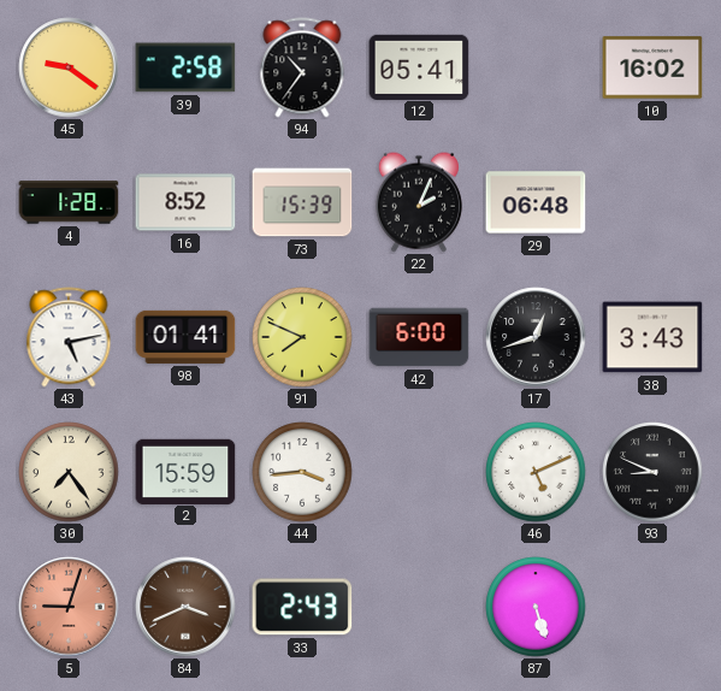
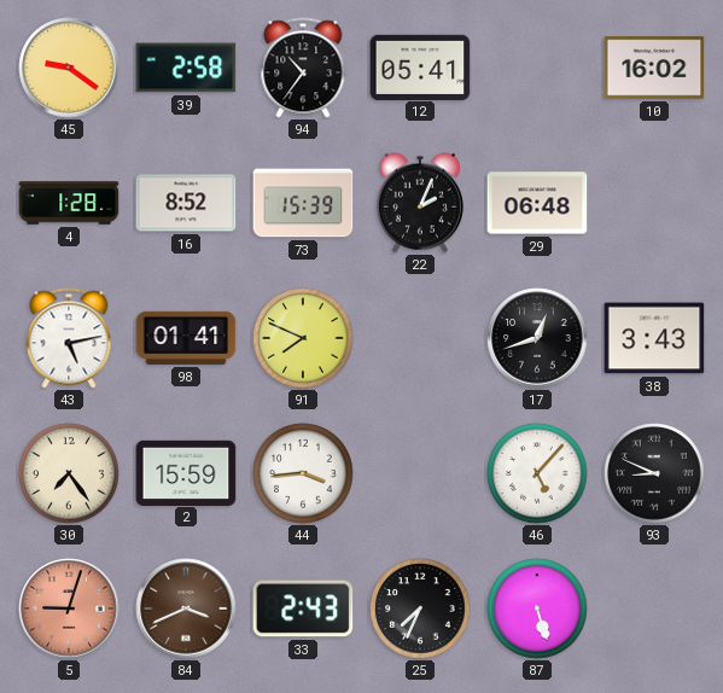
42: 6:00 -> none
46: 5:11 -> 5:07
25: none -> 7:34
